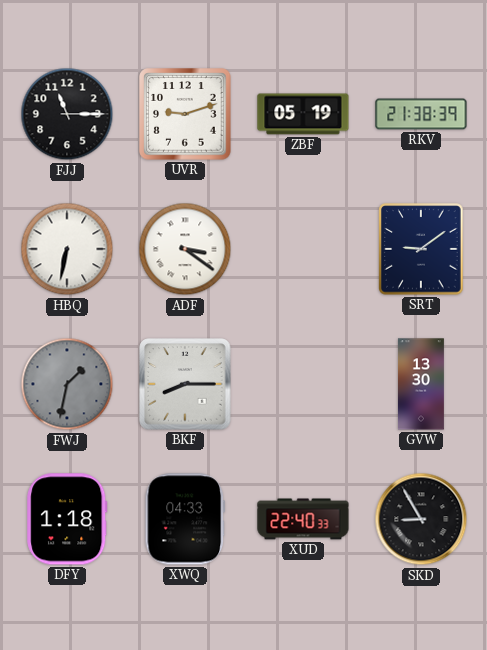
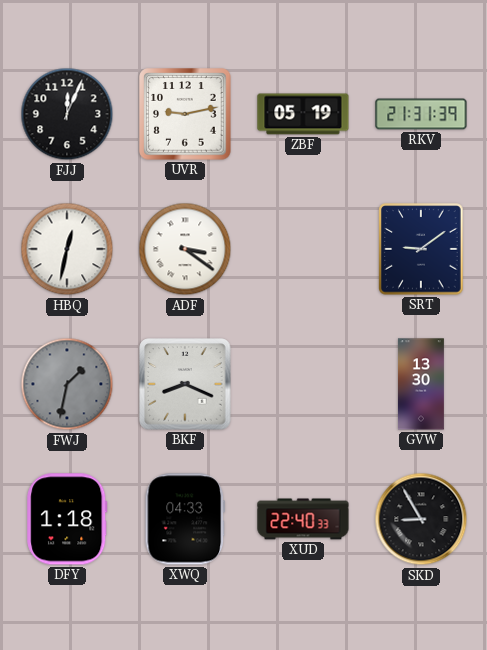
FJJ: 11:15 -> 12:04
UVR: 9:12 -> 9:13
RKV: 21:38 -> 21:31
HBQ: 6:32 -> 12:32
BKF: 8:15 -> 8:19
